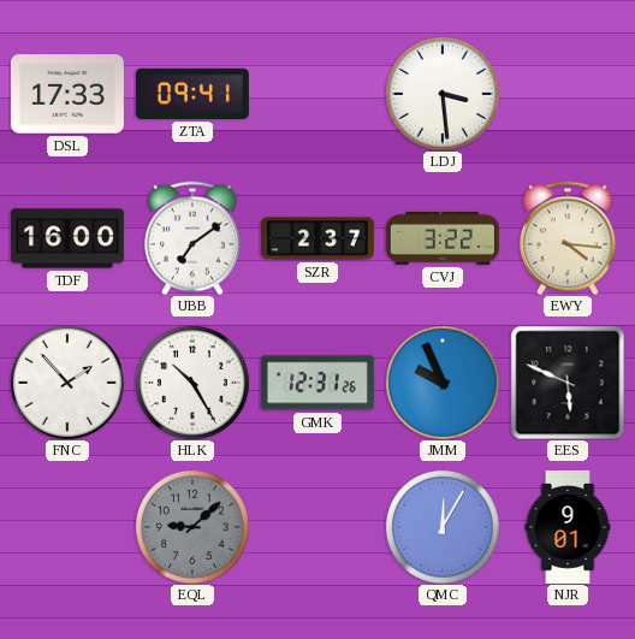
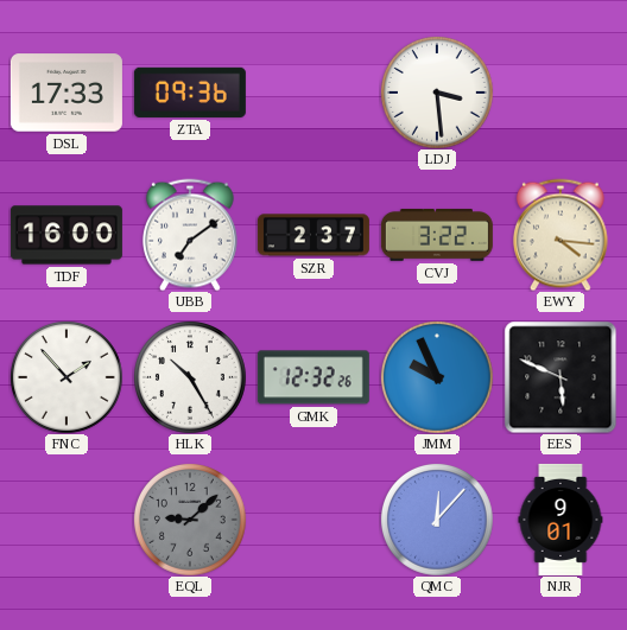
ZTA: 09:41 -> 09:36
GMK: 12:31 -> 12:32
QMC: 12:05 -> 12:07
